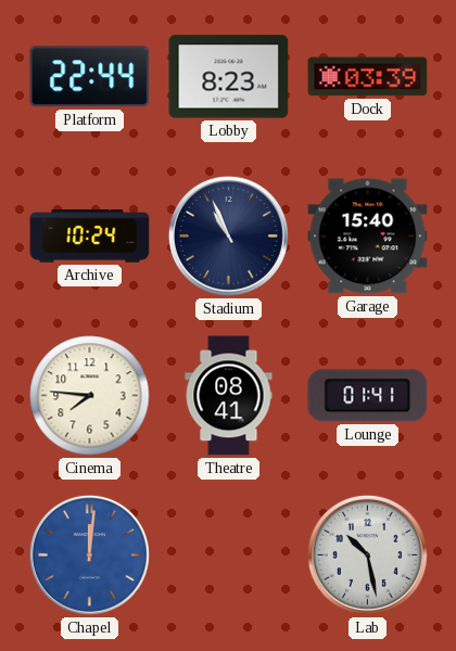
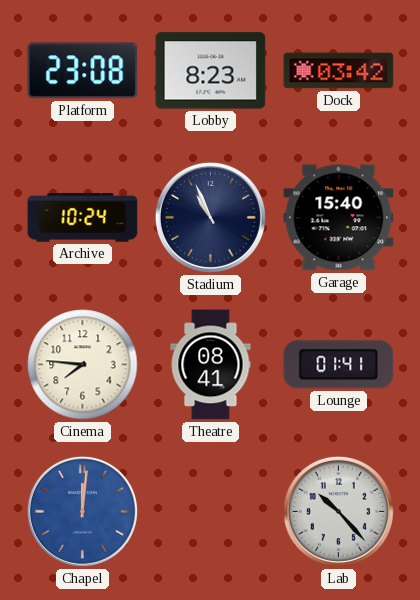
Platform: 22:44 -> 23:08
Dock: 03:39 -> 03:42
Lab: 10:28 -> 10:23
